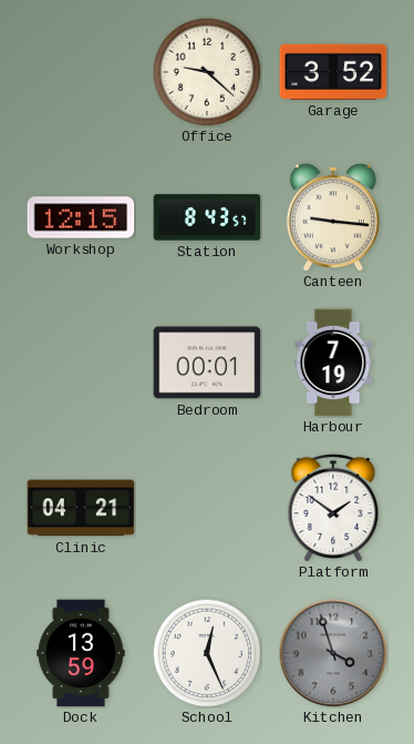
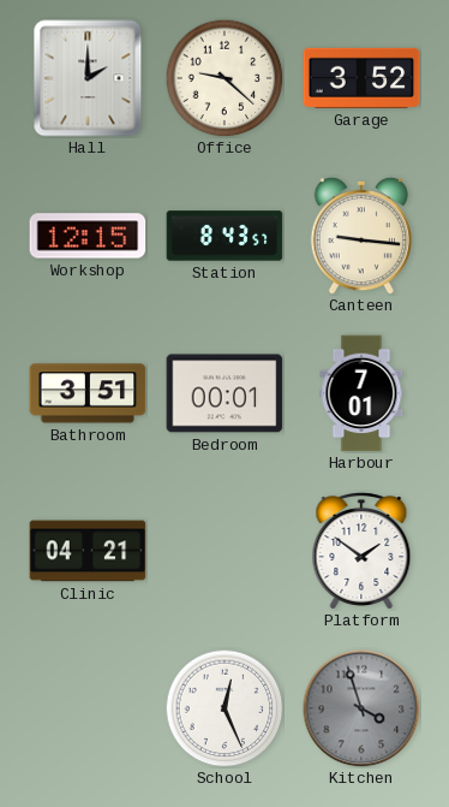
Hall: none -> 2:00
Bathroom: none -> 3:51
Harbour: 7:19 -> 7:01
Dock: 13:59 -> none
